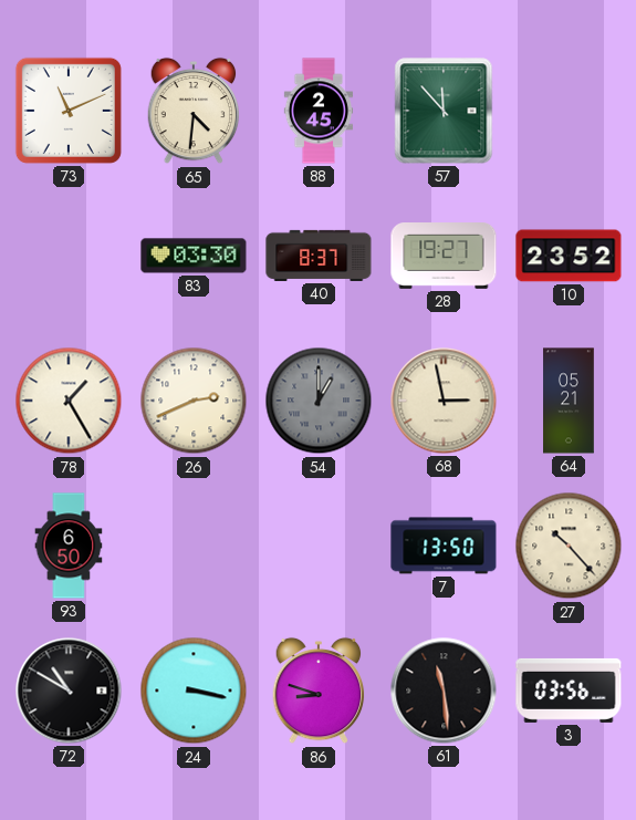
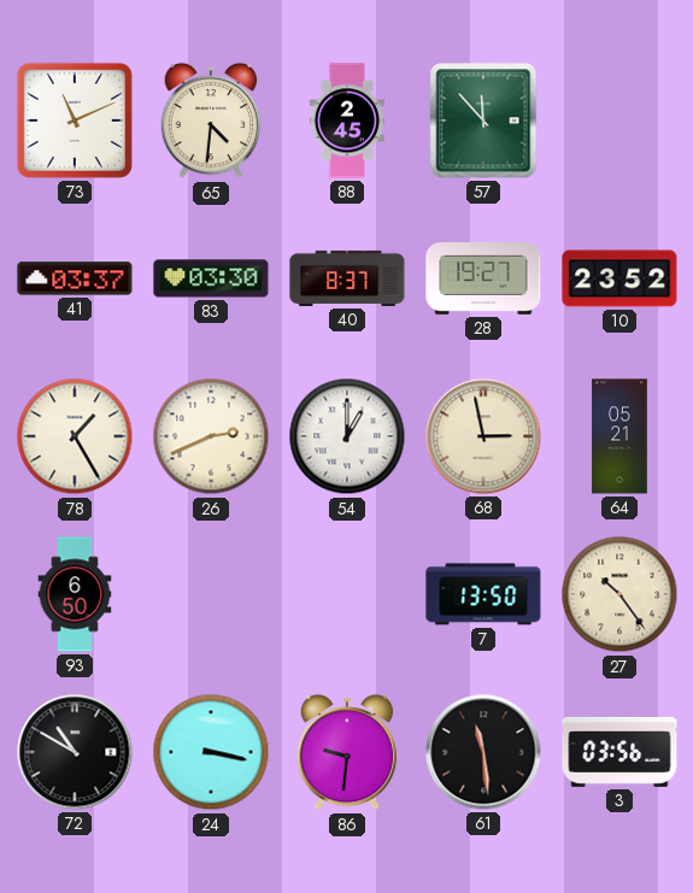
41: none -> 03:37
54 dial: grey -> white
27: 10:23 -> 10:24
86: 8:48 -> 9:31
